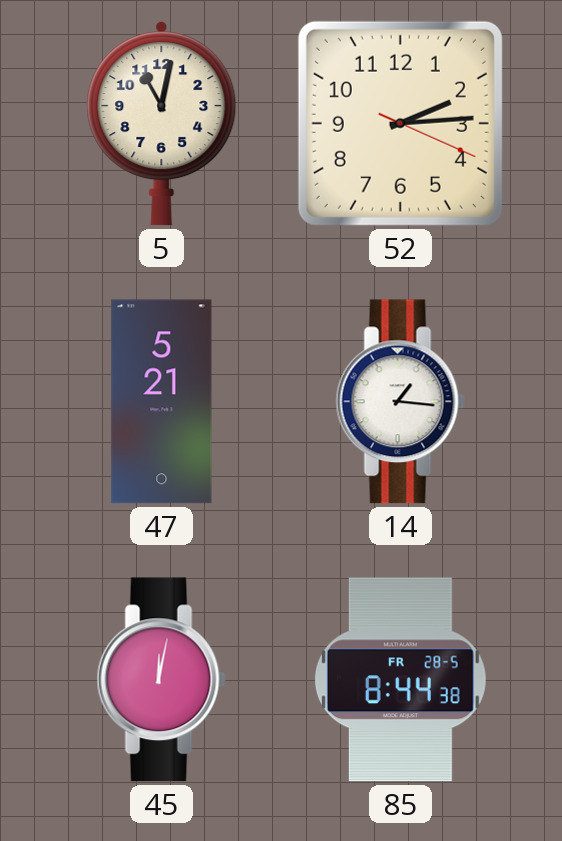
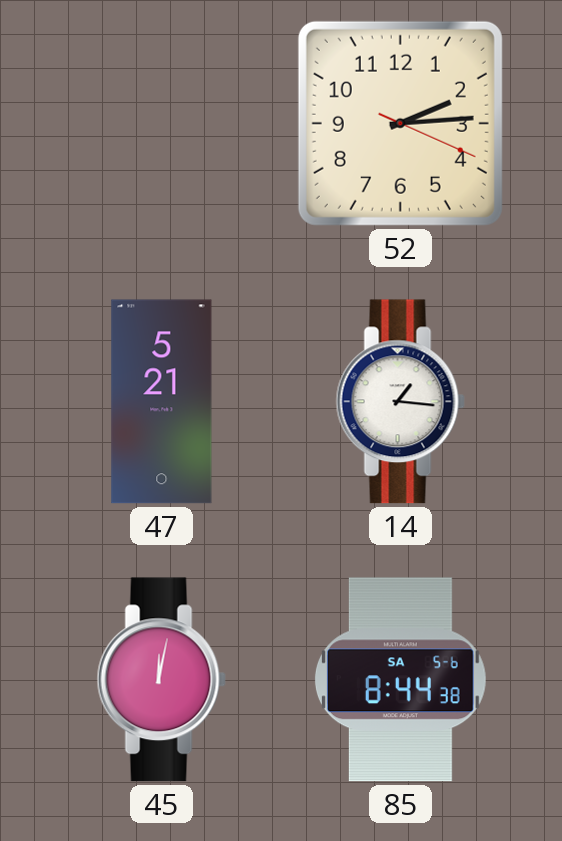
5: 11:02 -> none
85 date: FR 28-5 -> SA 5-6
